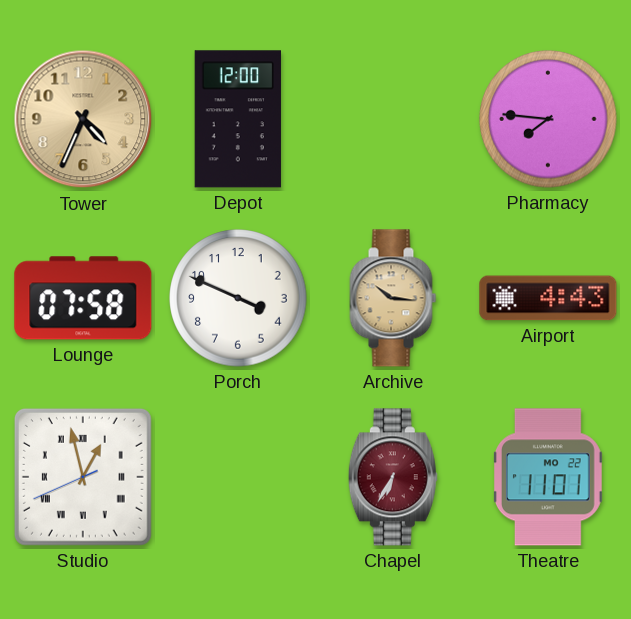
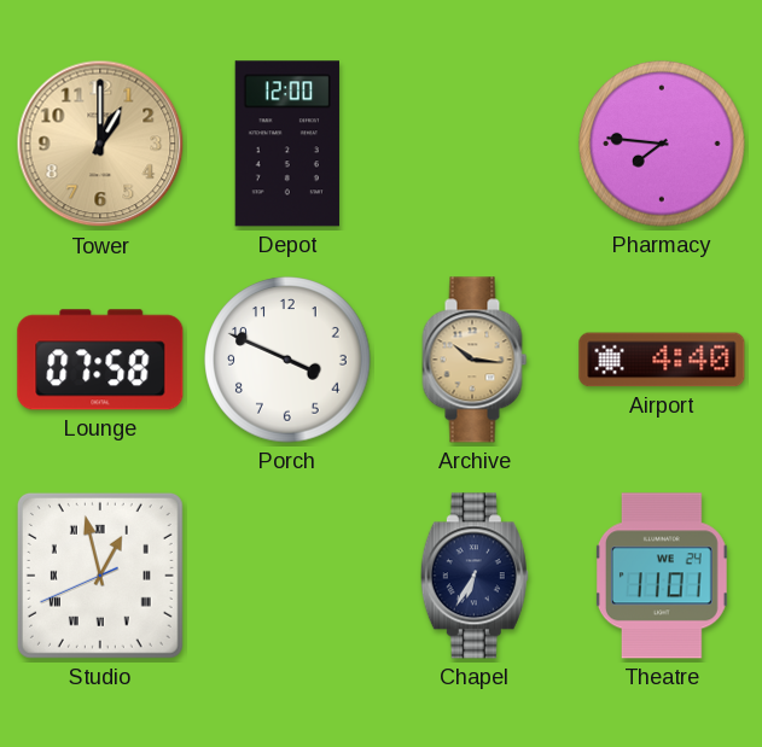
Tower: 4:34 -> 1:00
Airport: 4:43 -> 4:40
Chapel dial: burgundy -> navy
Theatre date: MO 22 -> WE 24
